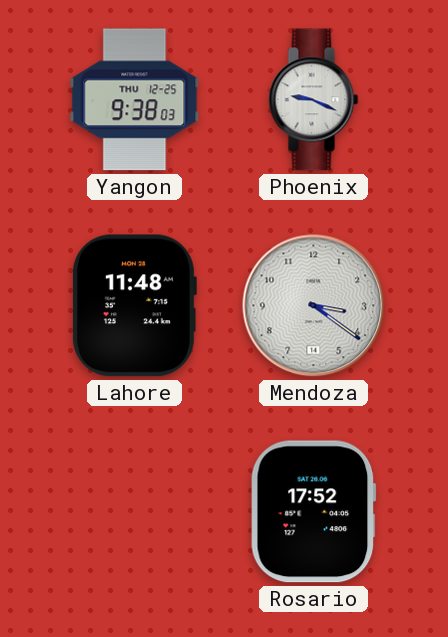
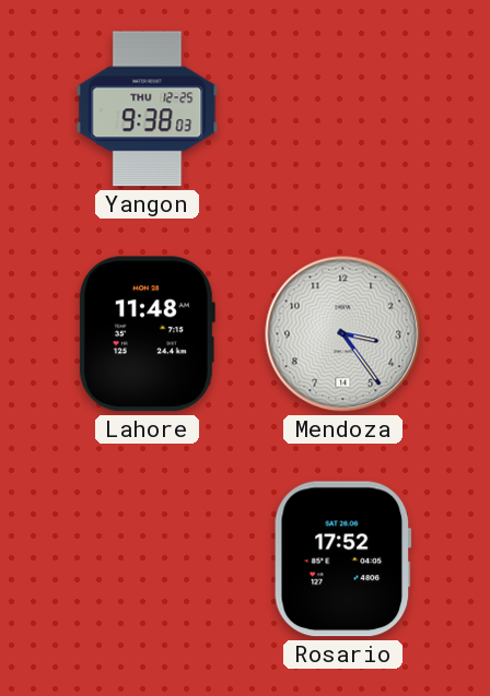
Phoenix: 9:19 -> none
Mendoza: 3:21 -> 3:24
